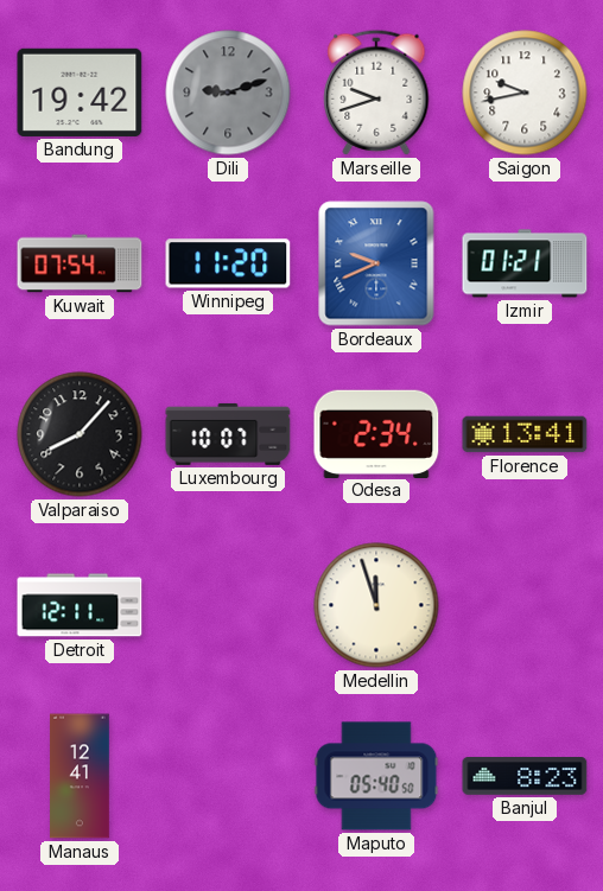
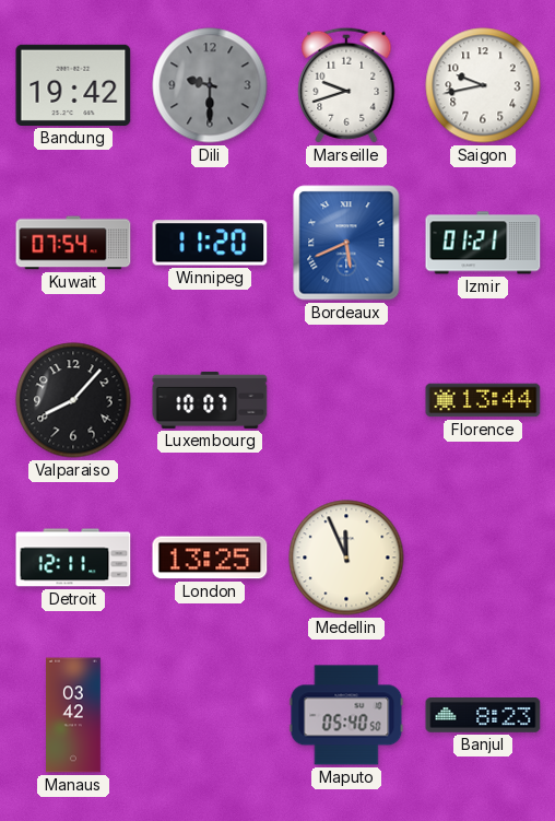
Dili: 9:12 -> 9:30
Bordeaux: 9:41 -> 5:41
Odesa: 2:34 -> none
Florence: 13:41 -> 13:44
London: none -> 13:25
Medellin: 11:57 -> 11:56
Manaus: 12:41 -> 03:42
